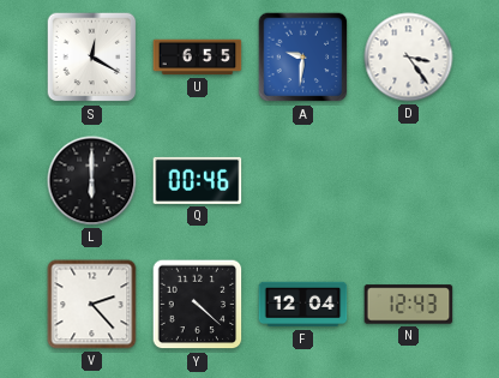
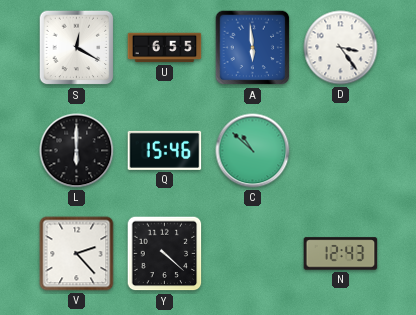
A: 9:31 -> 5:59
Q: 00:46 -> 15:46
C: none -> 10:52
F: 12:04 -> none
